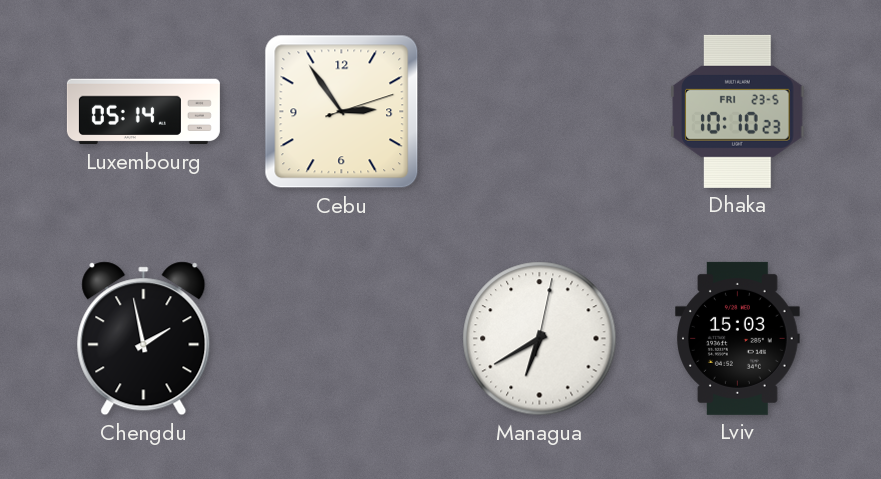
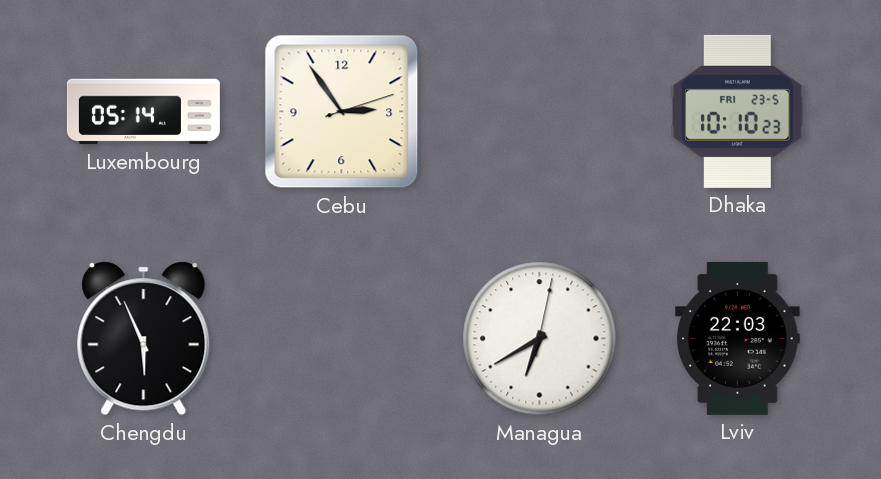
Chengdu: 1:58 -> 5:56
Lviv: 15:03 -> 22:03
